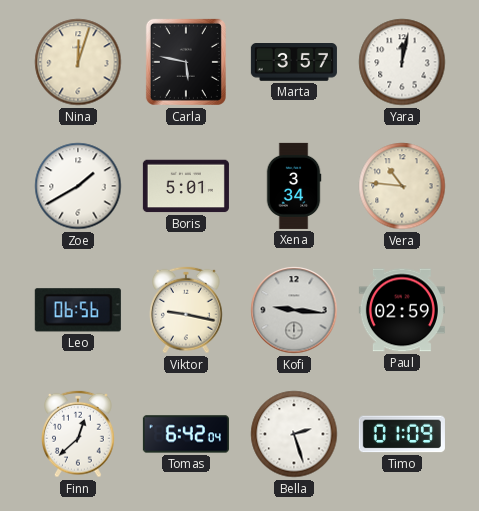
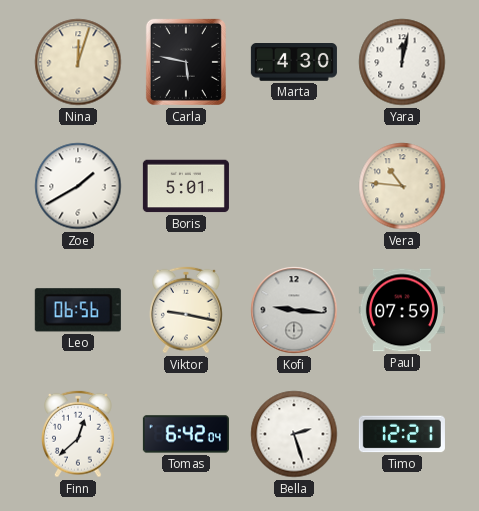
Marta: 3:57 -> 4:30
Xena: 3:34 -> none
Paul: 02:59 -> 07:59
Timo: 01:09 -> 12:21
